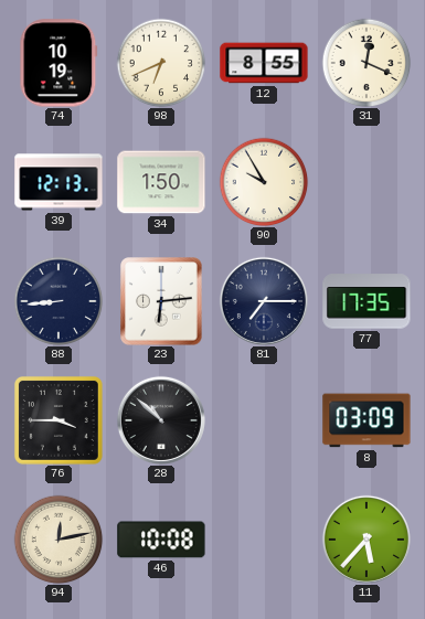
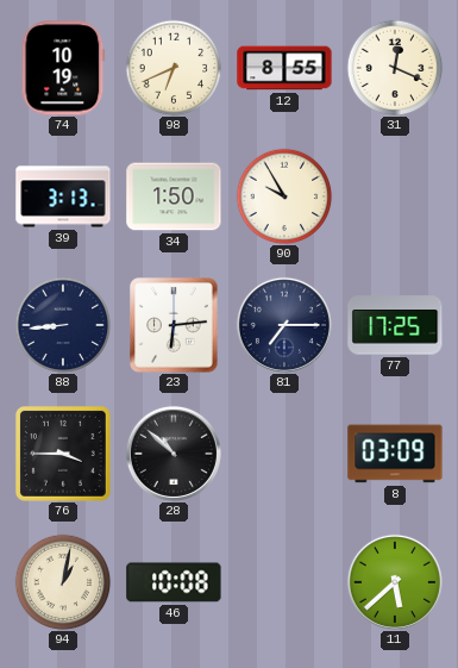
39: 12:13 -> 3:13
77: 17:35 -> 17:25
94: 12:13 -> 1:02
11: 5:37 -> 5:38
